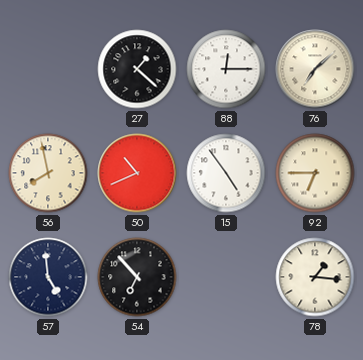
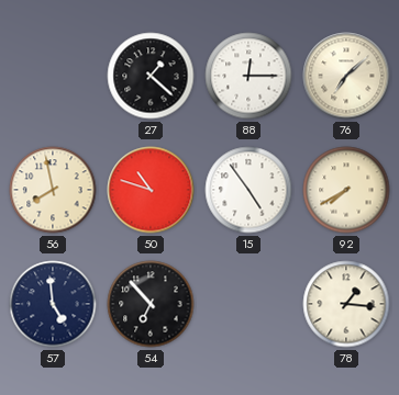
50: 10:41 -> 10:48
92: 6:45 -> 7:40
